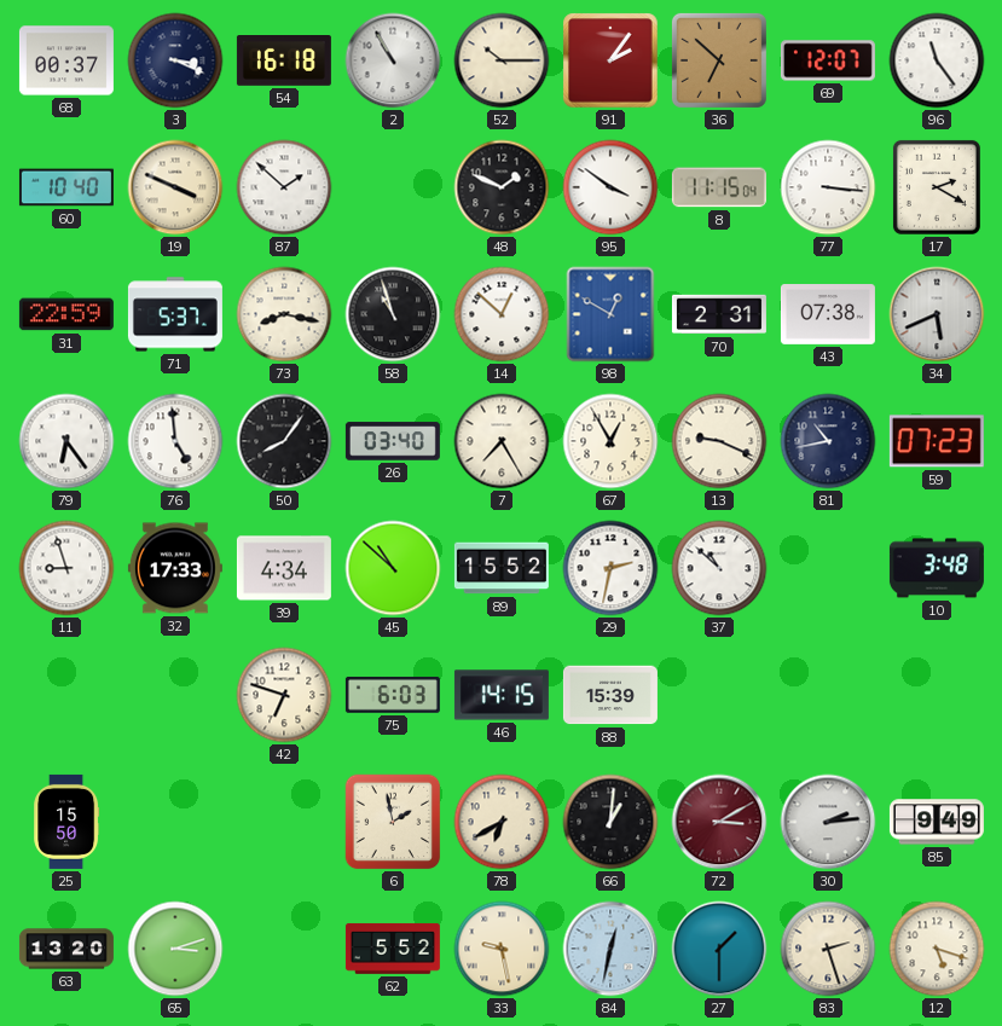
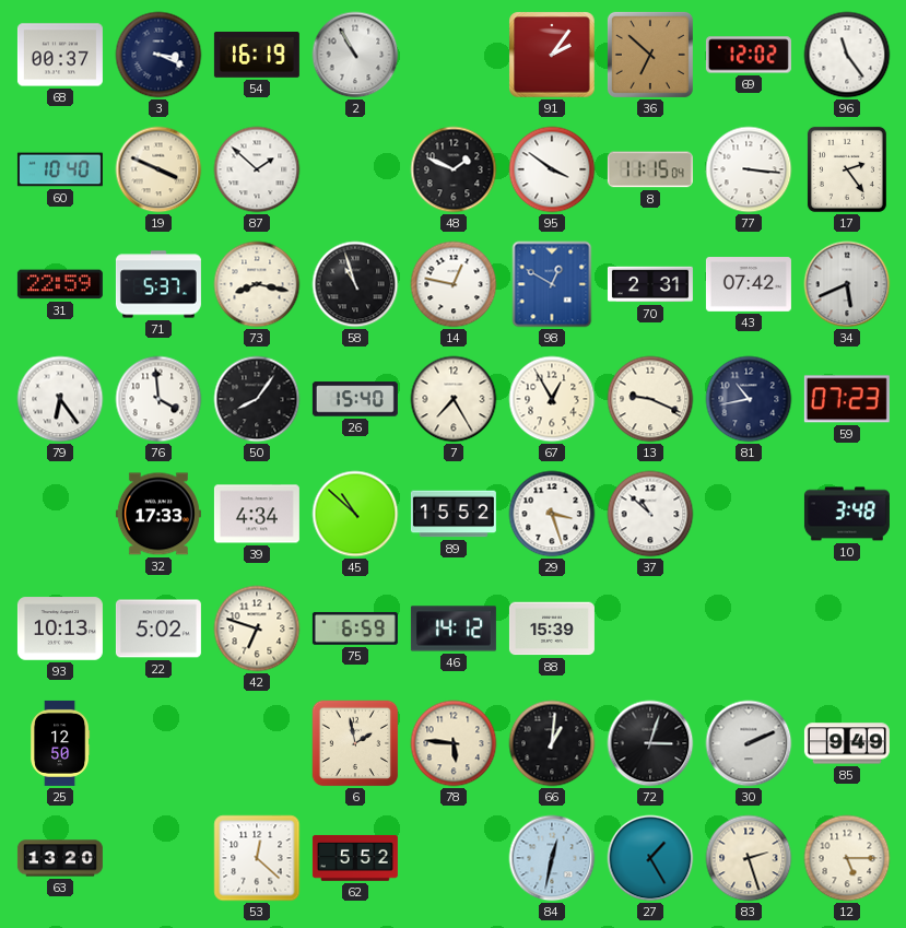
54: 16:18 -> 16:19
52: 10:15 -> none
69: 12:07 -> 12:02
17: 2:20 -> 2:24
14: 12:52 -> 12:47
43: 07:38 -> 07:42
76: 4:59 -> 3:59
26: 03:40 -> 15:40
11: 8:57 -> none
29: 2:32 -> 3:27
93: none -> 10:13
22: none -> 5:02
75: 6:03 -> 6:59
46: 14:15 -> 14:12
25: 15:50 -> 12:50
78: 6:40 -> 5:46
72: 3:10 -> 3:03
72 dial: burgundy -> black
30: 2:14 -> 2:11
65: 3:12 -> none
53: none -> 12:22
33: 9:28 -> none
27: 1:30 -> 1:25
12: 5:18 -> 5:15
